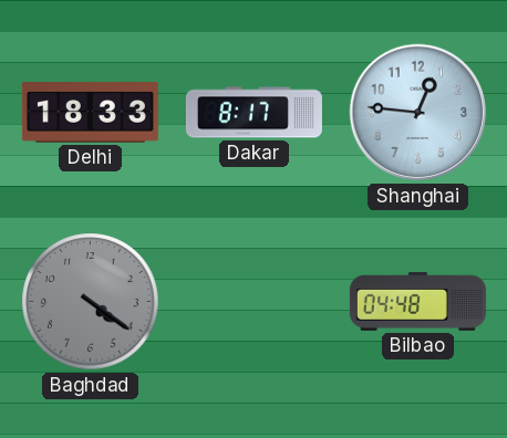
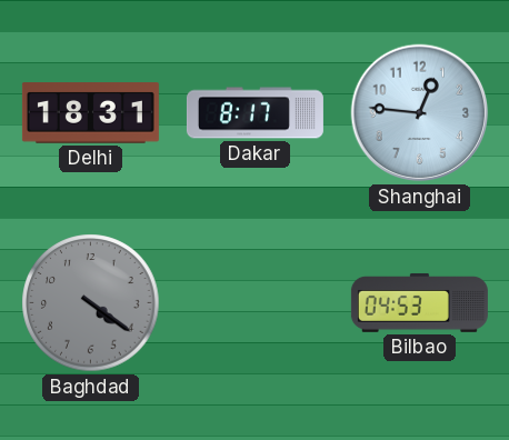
Delhi: 18:33 -> 18:31
Bilbao: 04:48 -> 04:53
